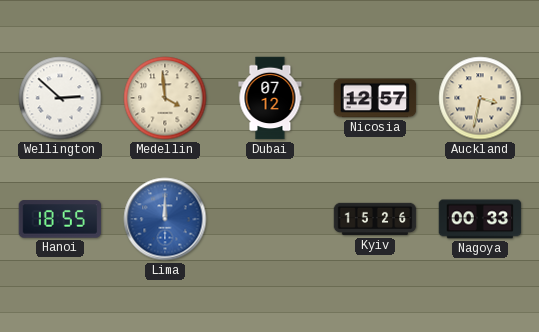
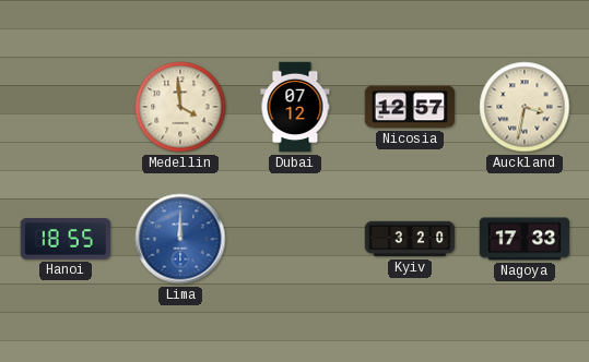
Wellington: 2:52 -> none
Kyiv: 15:26 -> 3:20
Nagoya: 00:33 -> 17:33
